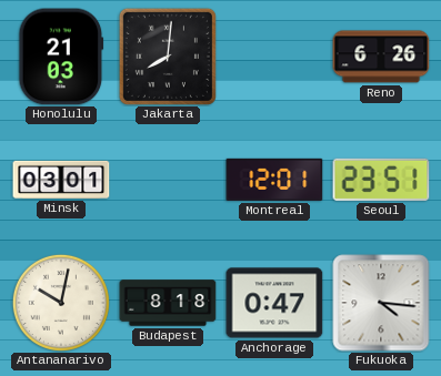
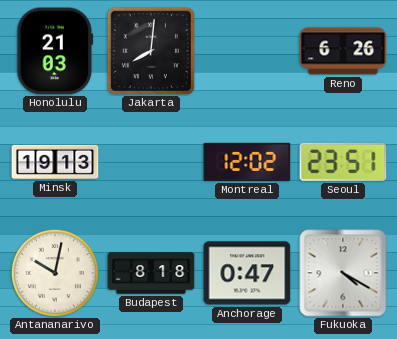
Minsk: 03:01 -> 19:13
Montreal: 12:01 -> 12:02
Fukuoka: 4:16 -> 4:20
